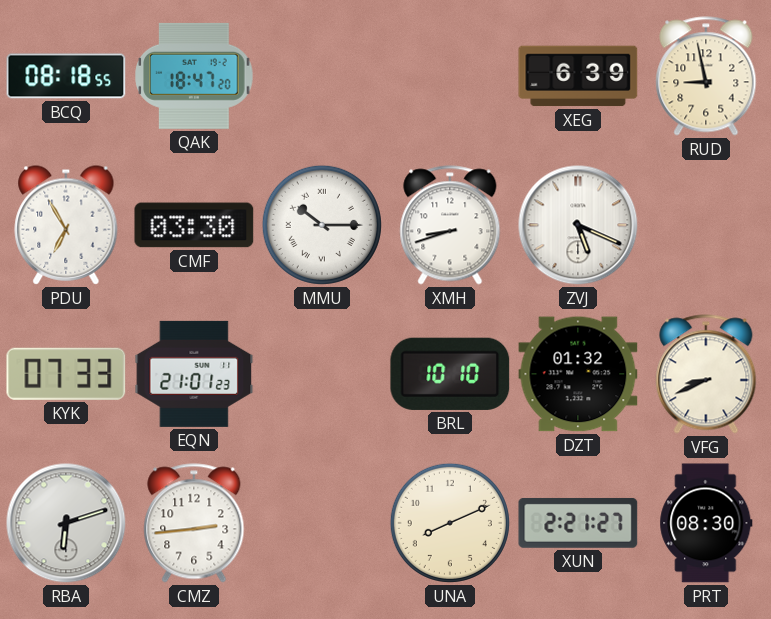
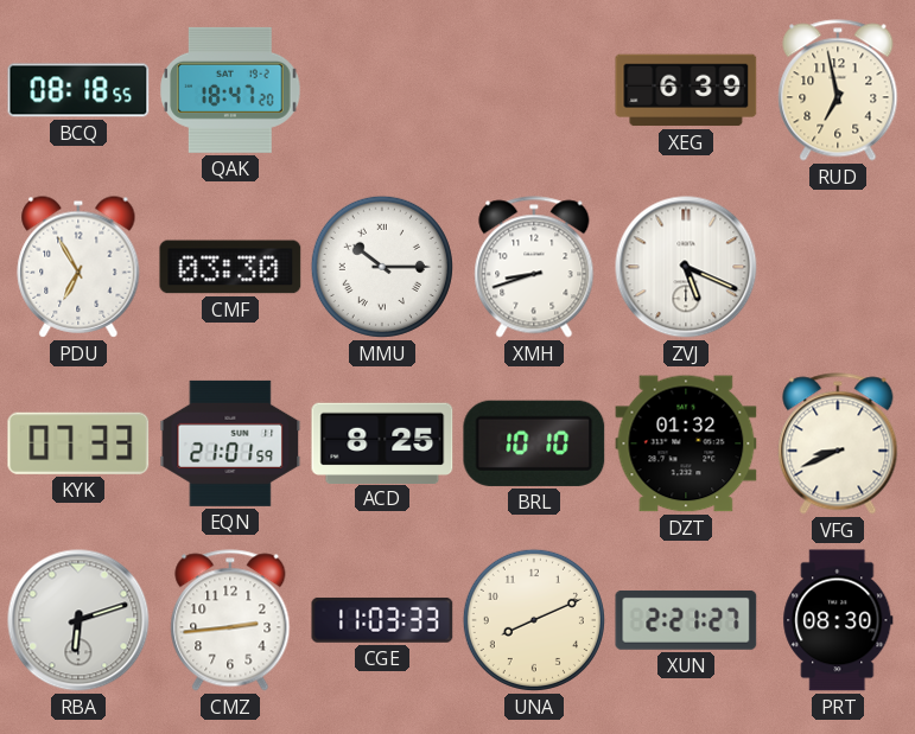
RUD: 8:58 -> 6:58
EQN: 21:01:23 -> 21:01:59
ACD: none -> 8:25
CGE: none -> 11:03
